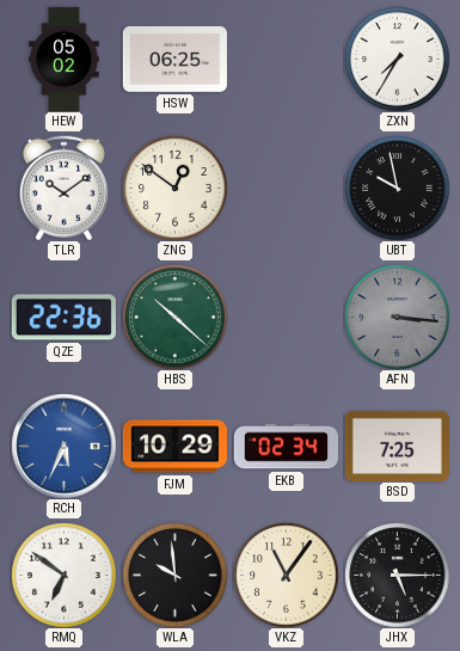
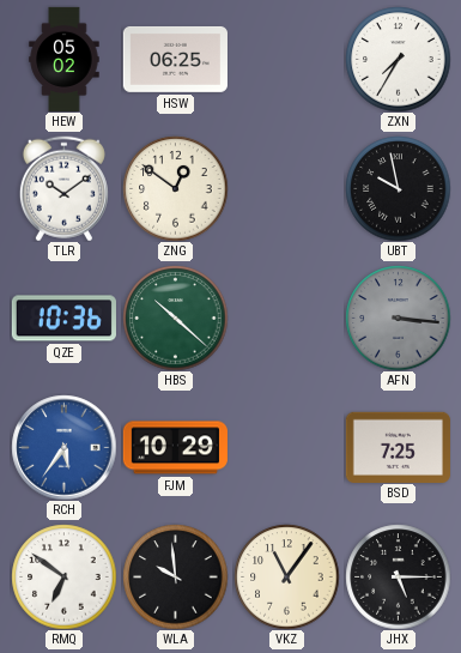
QZE: 22:36 -> 10:36
RCH: 5:34 -> 5:36
EKB: 02:34 -> none
